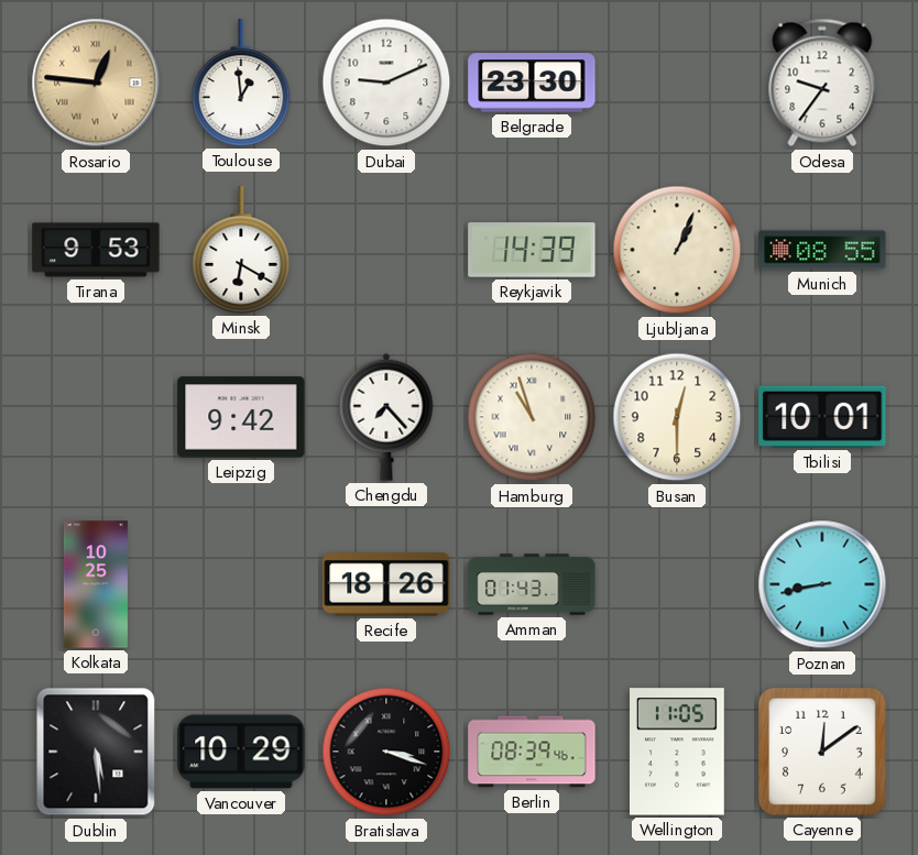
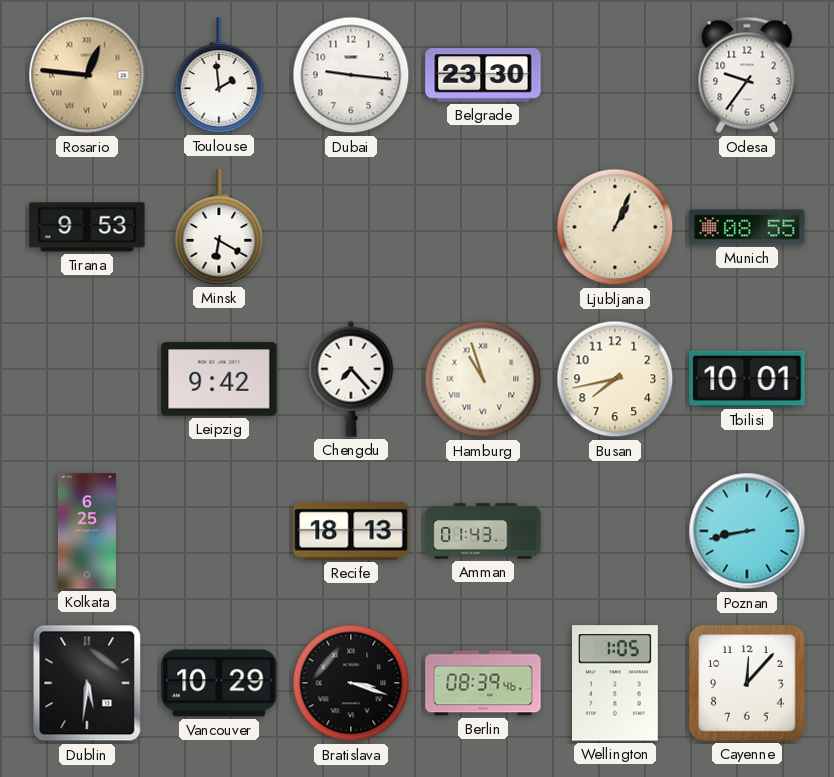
Toulouse: 12:59 -> 1:59
Dubai: 9:11 -> 9:16
Reykjavik: 14:39 -> none
Busan: 12:30 -> 7:43
Kolkata: 10:25 -> 6:25
Recife: 18:26 -> 18:13
Dublin: 5:29 -> 5:31
Wellington: 11:05 -> 1:05
Cayenne: 12:09 -> 12:07
